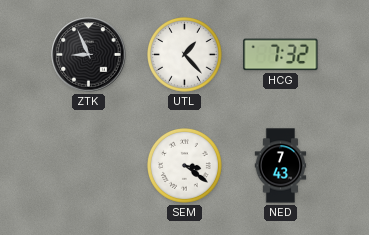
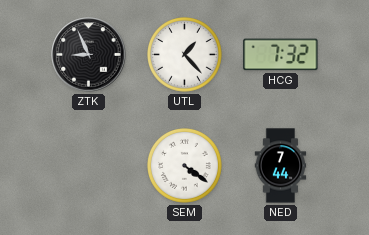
SEM: 3:21 -> 4:21
NED: 7:43 -> 7:44
